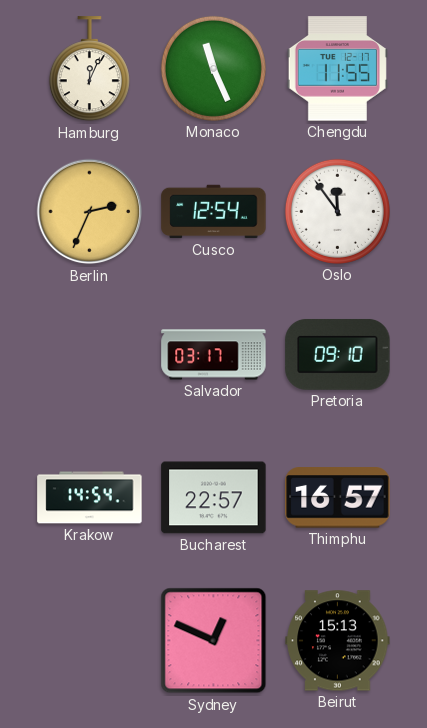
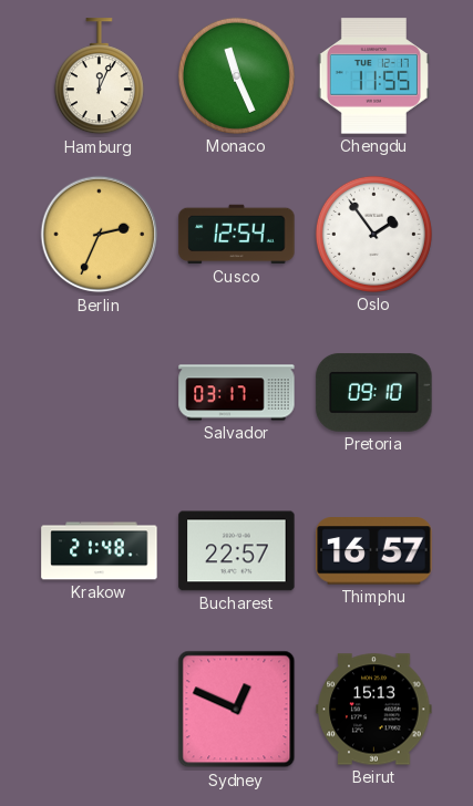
Oslo: 11:54 -> 1:54
Krakow: 14:54 -> 21:48
